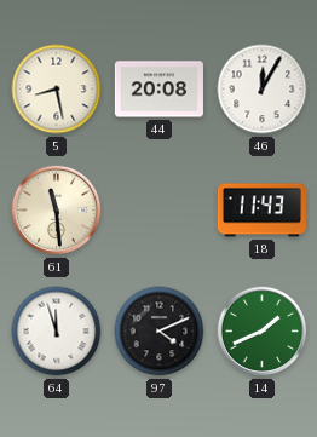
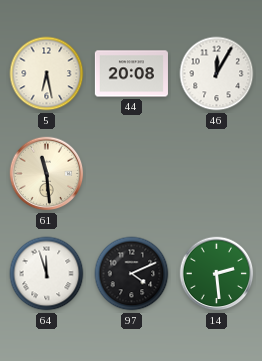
5: 8:28 -> 6:28
18: 11:43 -> none
14: 1:41 -> 2:29
